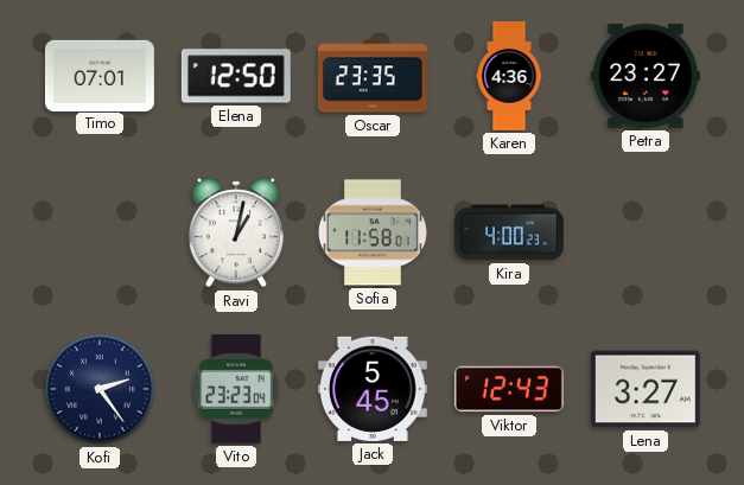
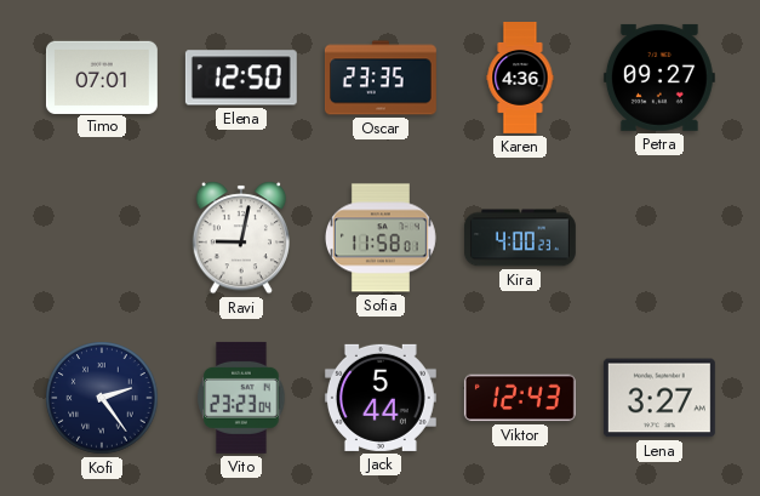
Petra: 23:27 -> 09:27
Ravi: 1:02 -> 9:02
Jack: 5:45 -> 5:44
